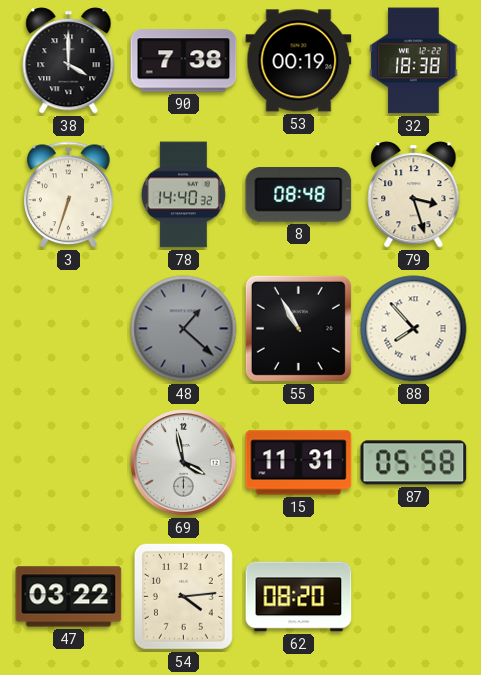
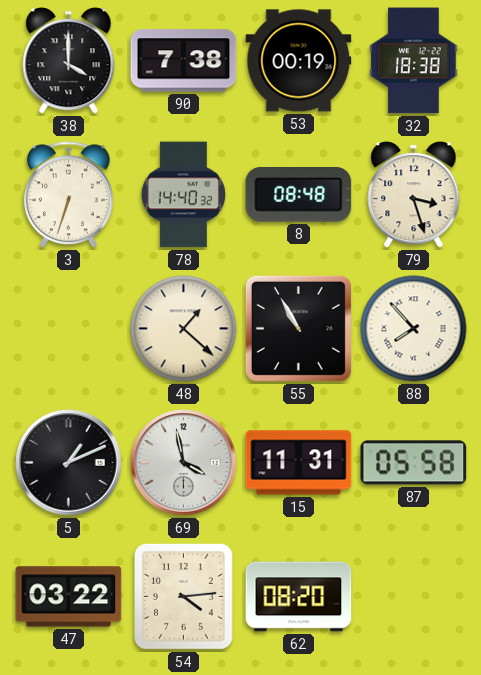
48 dial: grey -> cream
5: none -> 1:11
